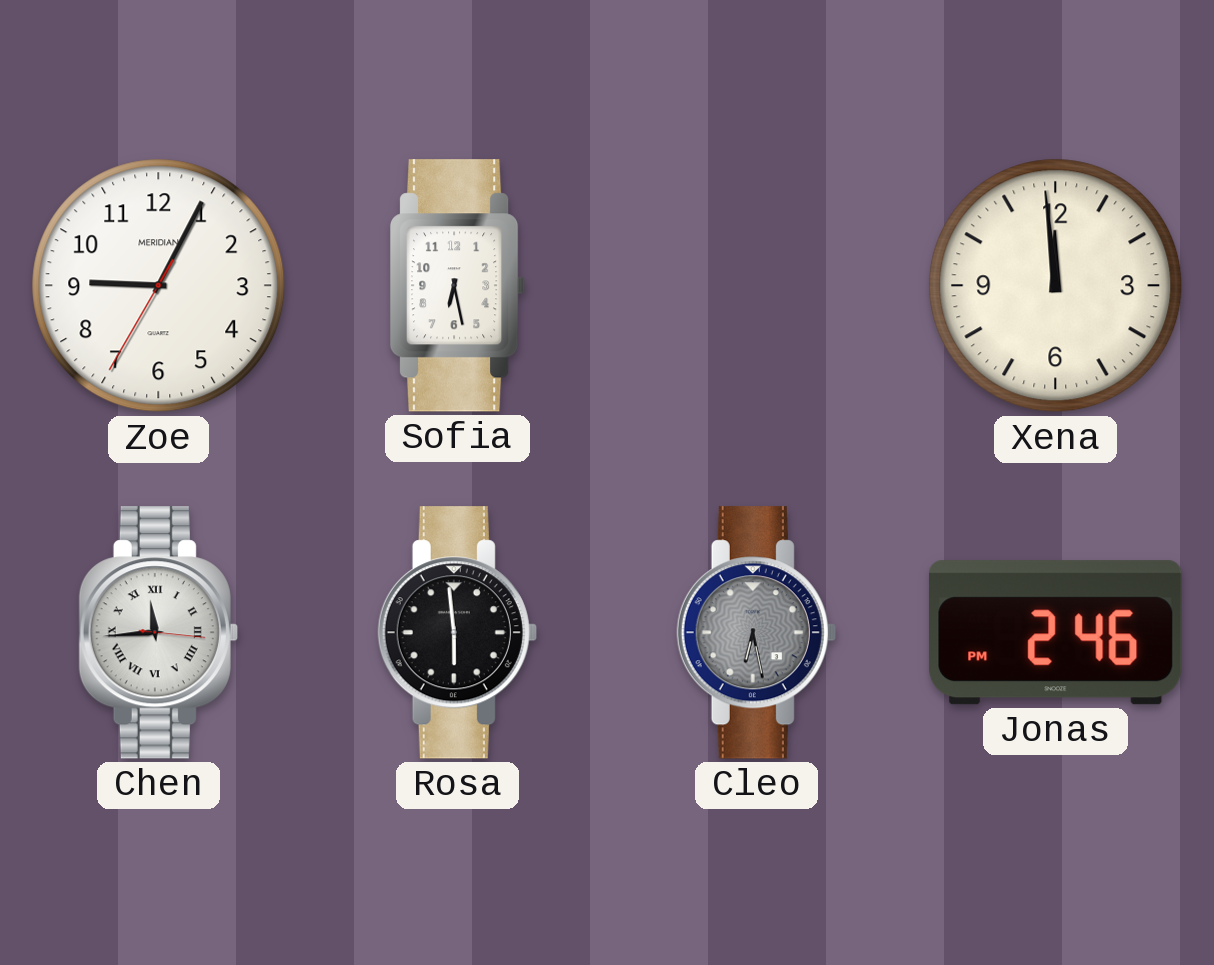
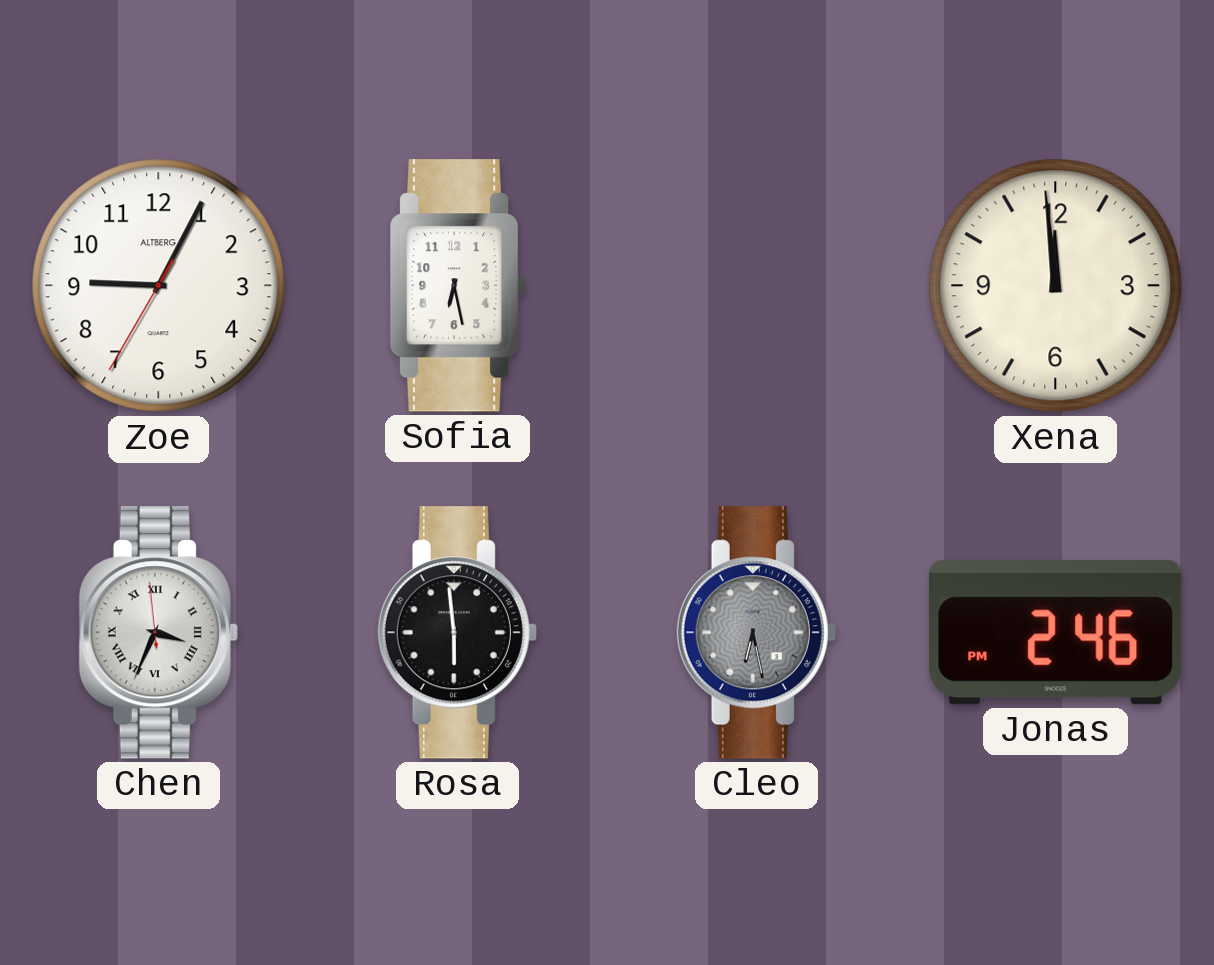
Zoe brand: MERIDIAN -> ALTBERG
Chen: 11:44 -> 3:33
